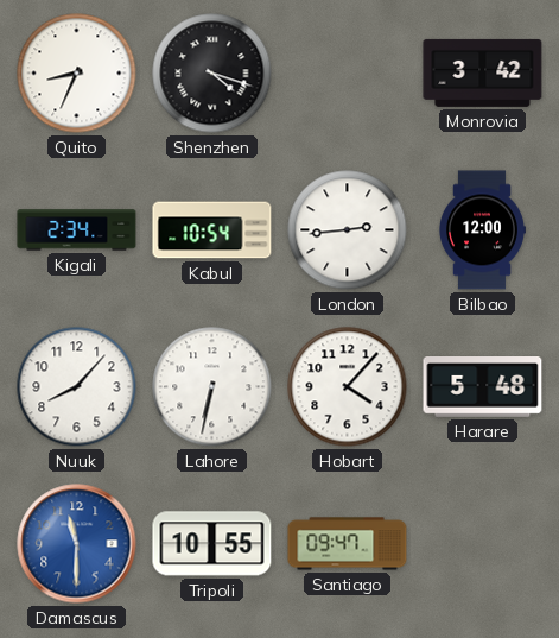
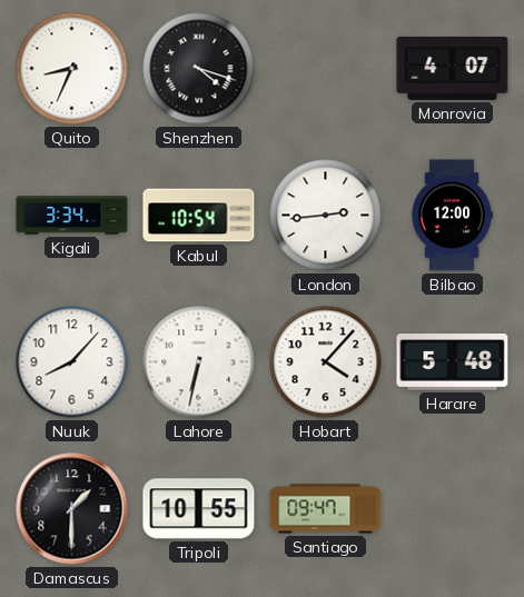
Monrovia: 3:42 -> 4:07
Kigali: 2:34 -> 3:34
Damascus: 11:30 -> 1:30
Damascus dial: blue -> black
